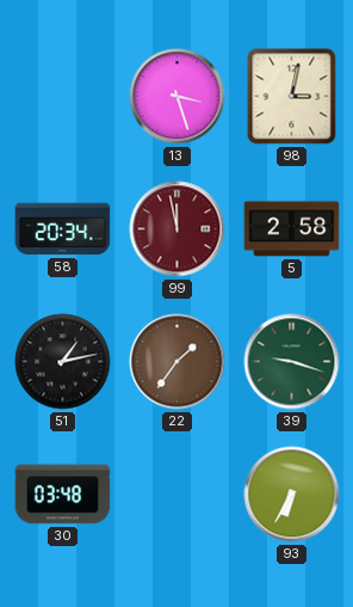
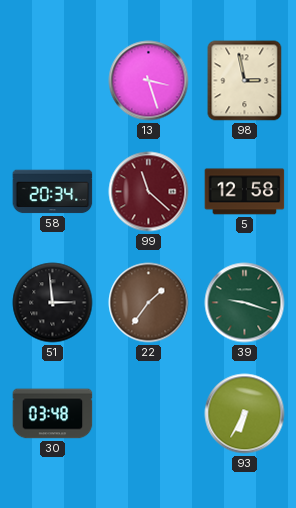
98: 3:02 -> 2:58
99: 11:58 -> 11:22
5: 2:58 -> 12:58
51: 1:13 -> 2:59
